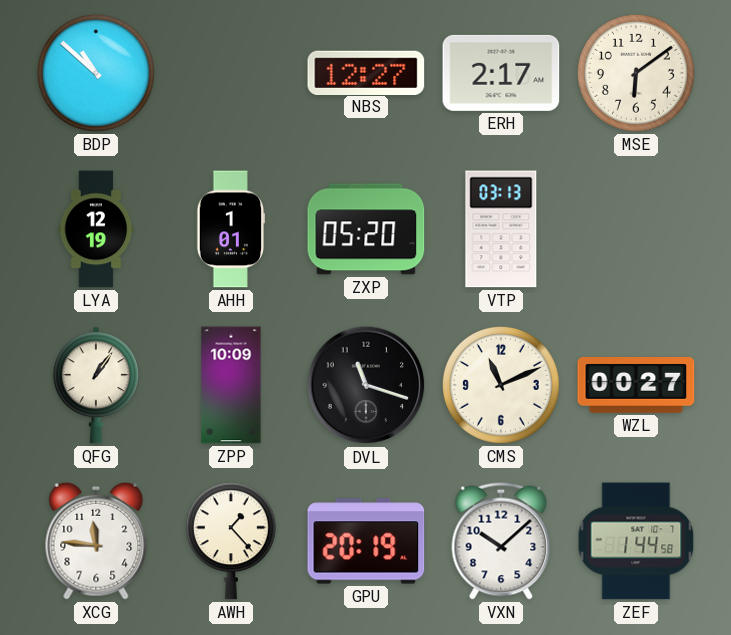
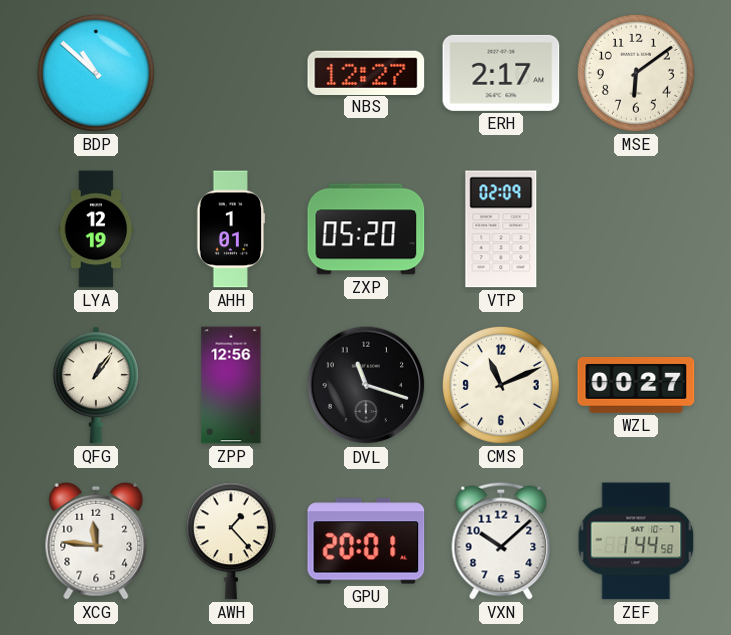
VTP: 03:13 -> 02:09
ZPP: 10:09 -> 12:56
GPU: 20:19 -> 20:01
